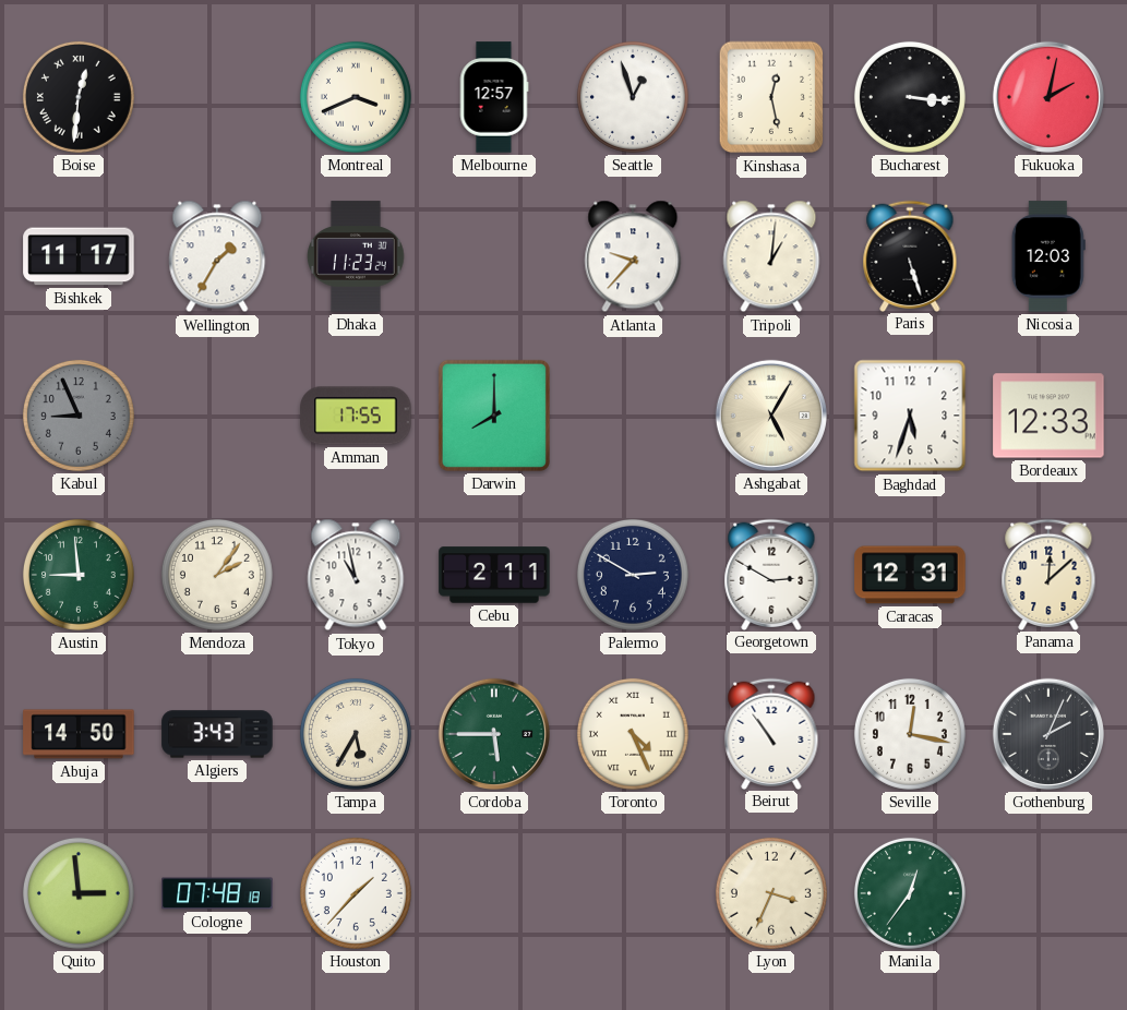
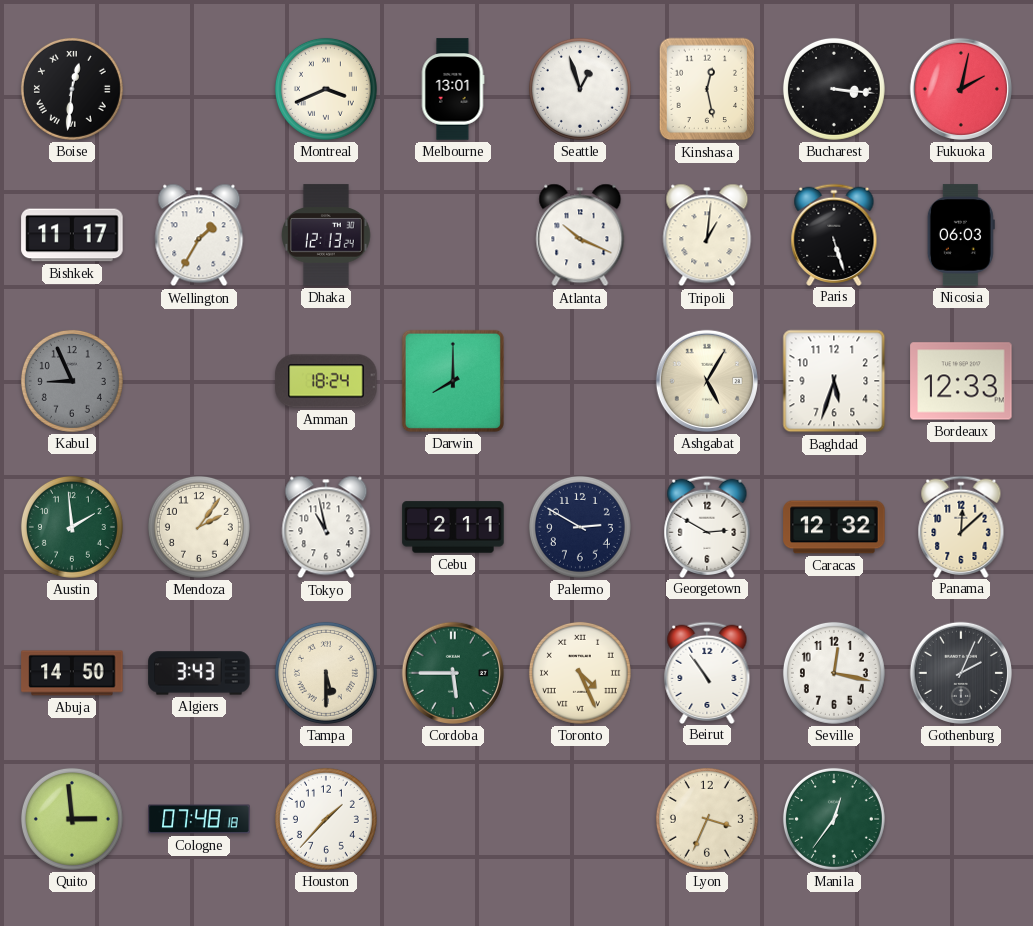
Melbourne: 12:57 -> 13:01
Dhaka: 11:23 -> 12:13
Atlanta: 9:37 -> 10:19
Nicosia: 12:03 -> 06:03
Amman: 17:55 -> 18:24
Austin: 8:59 -> 1:59
Caracas: 12:31 -> 12:32
Tampa: 5:35 -> 5:30
